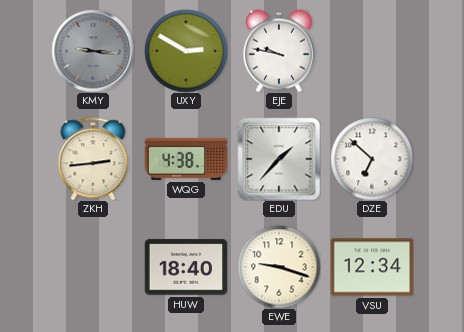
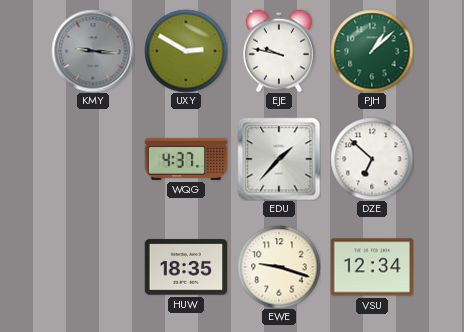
PJH: none -> 1:08
ZKH: 2:44 -> none
WQG: 4:38 -> 4:37
HUW: 18:40 -> 18:35
